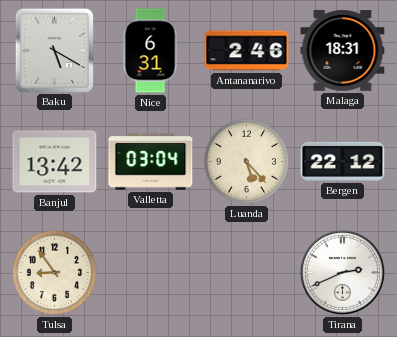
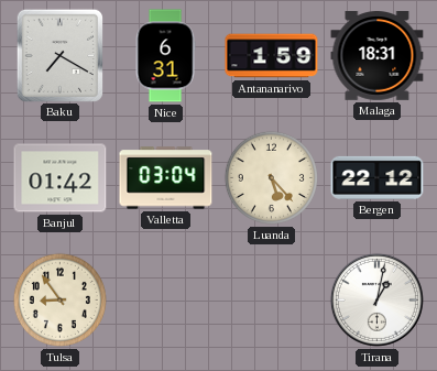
Baku: 5:20 -> 7:20
Antananarivo: 2:46 -> 1:59
Banjul: 13:42 -> 01:42
Tirana: 2:41 -> 1:02
